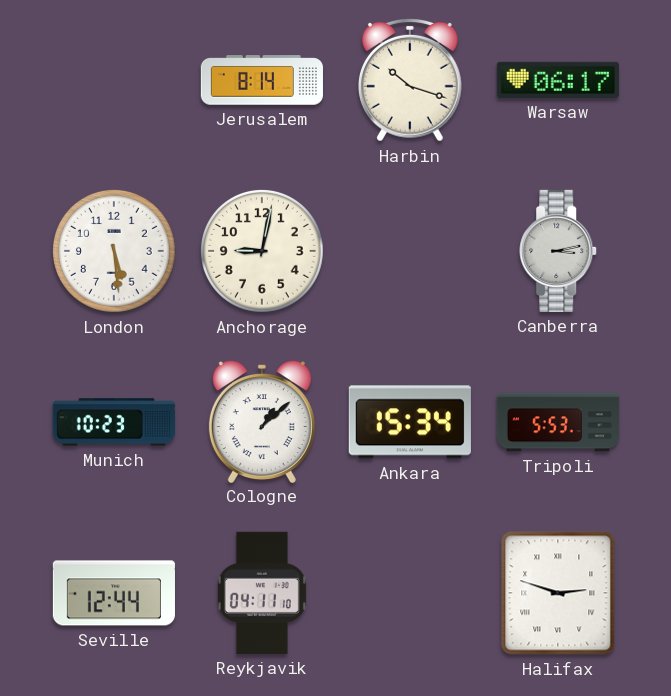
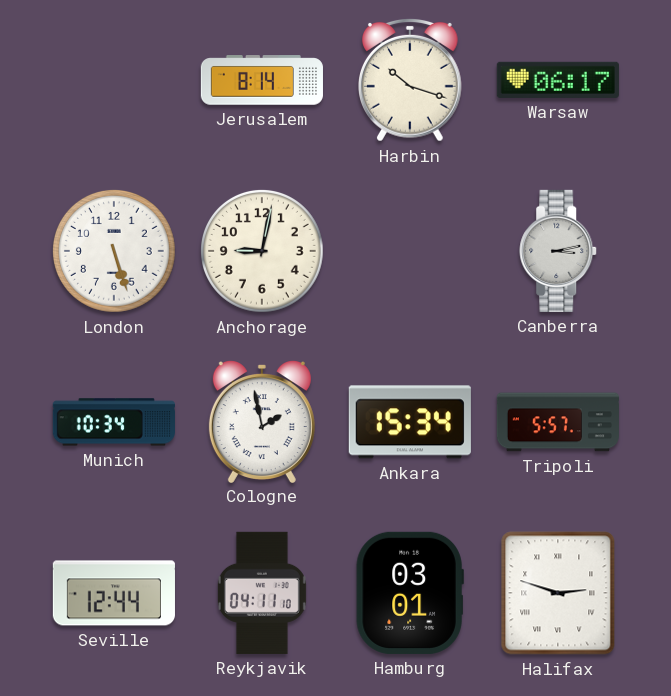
London: 5:29 -> 5:27
Munich: 10:23 -> 10:34
Cologne: 1:08 -> 1:58
Tripoli: 5:53 -> 5:57
Hamburg: none -> 03:01
